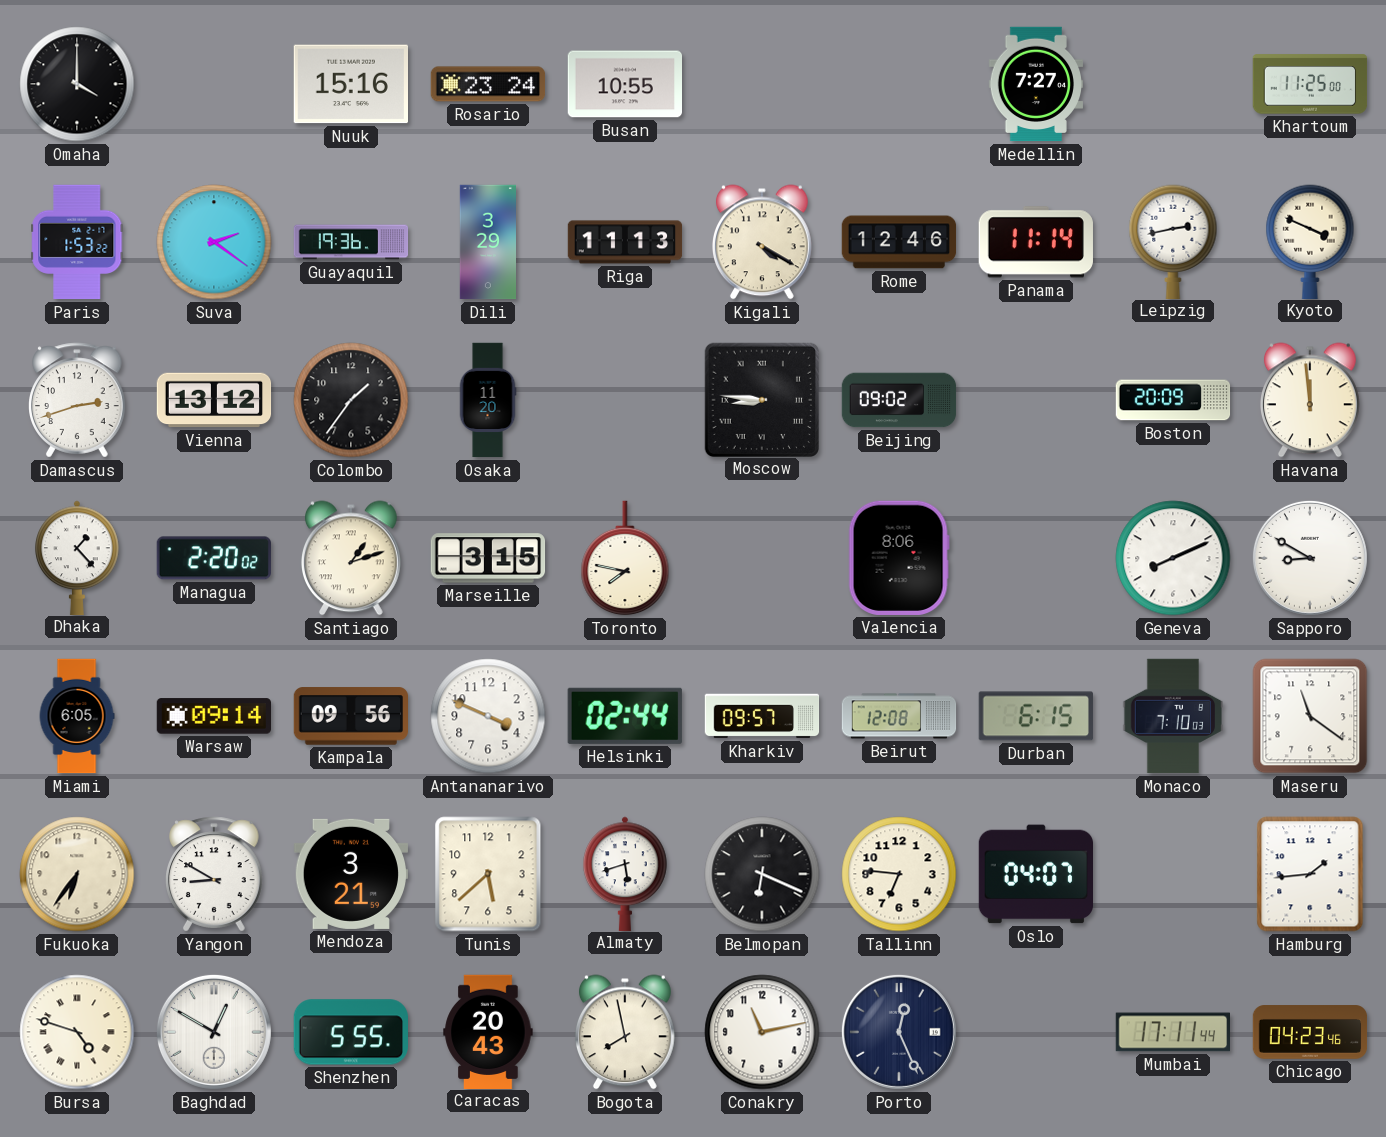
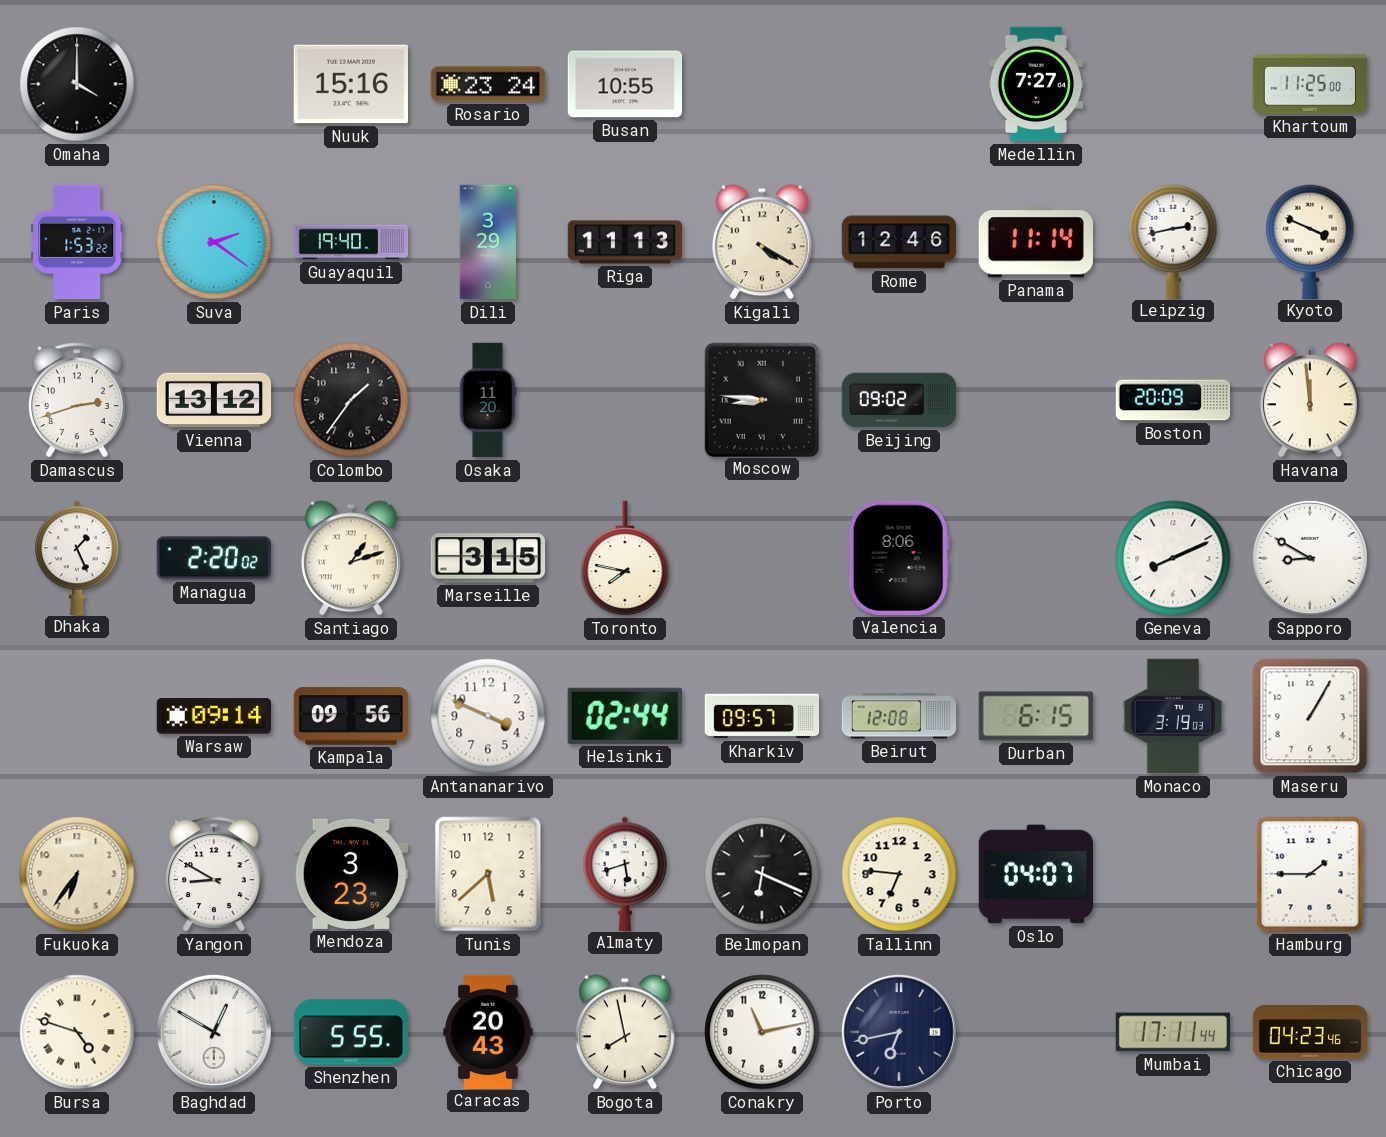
Guayaquil: 19:36 -> 19:40
Dhaka: 1:23 -> 1:26
Miami: 6:05 -> none
Monaco: 7:10 -> 3:19
Maseru: 11:21 -> 1:05
Mendoza: 3:21 -> 3:23
Hamburg: 1:44 -> 1:45
Porto: 12:26 -> 6:43
